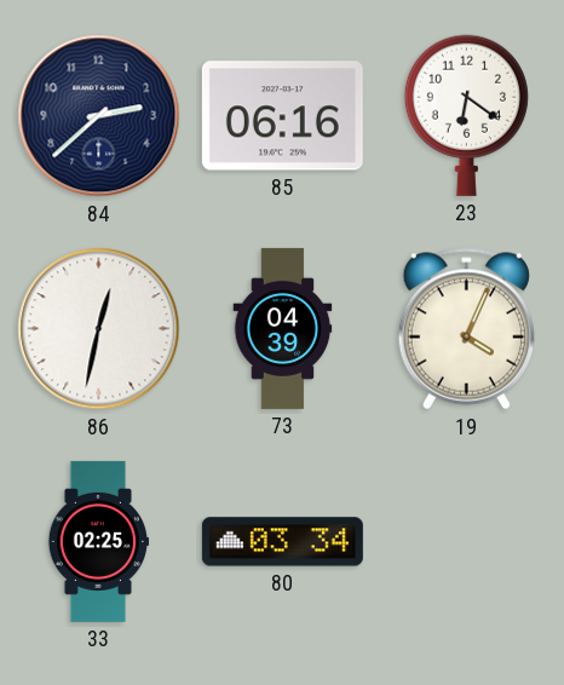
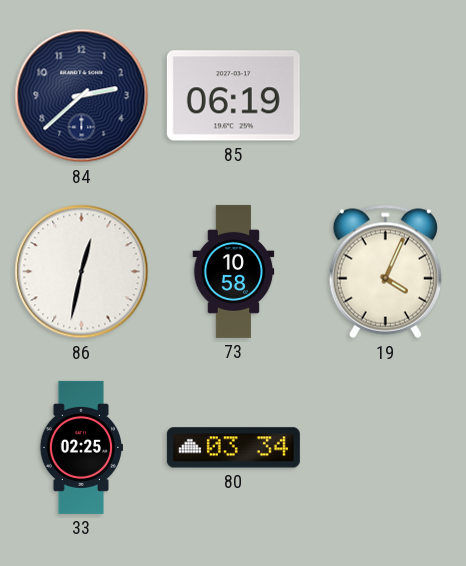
85: 06:16 -> 06:19
23: 6:21 -> none
73: 04:39 -> 10:58
